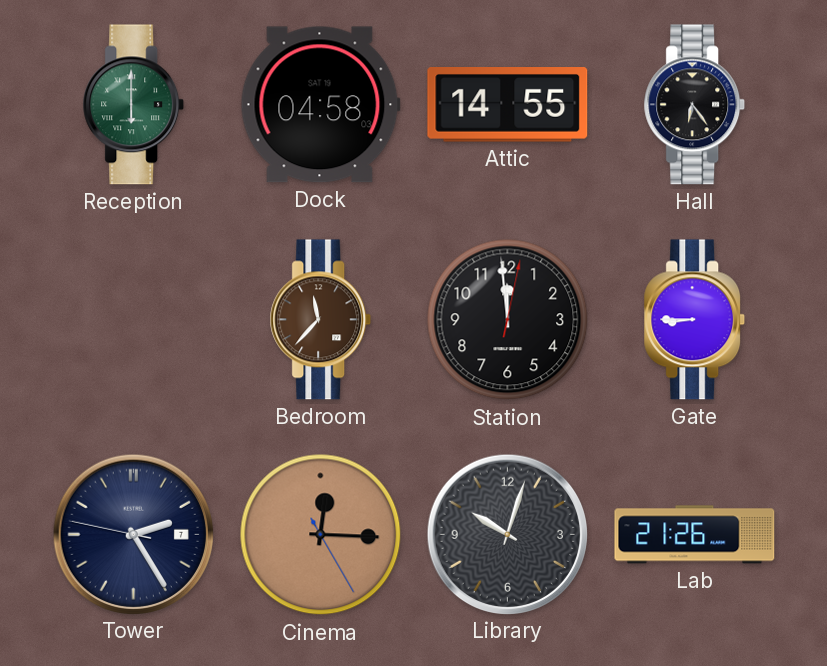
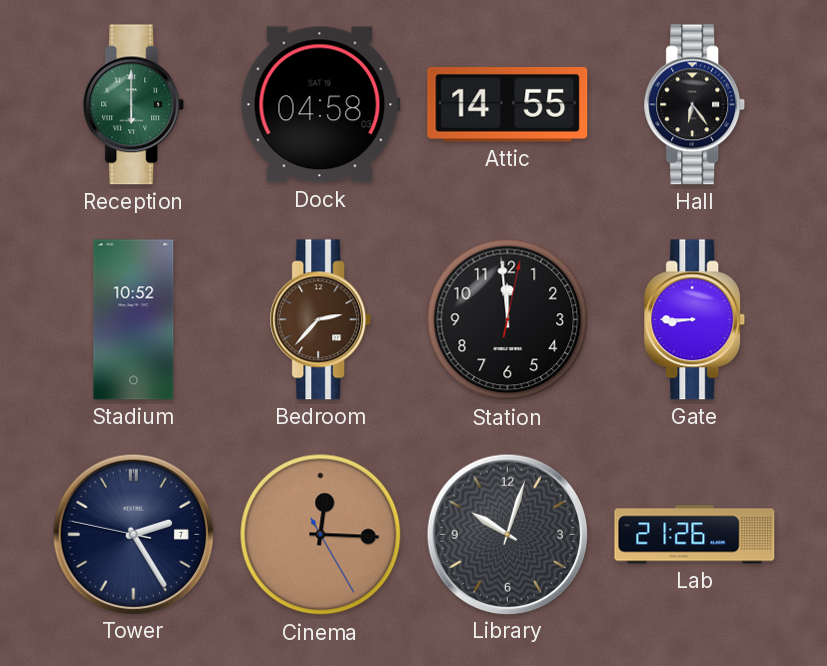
Stadium: none -> 10:52
Bedroom: 11:37 -> 2:37
